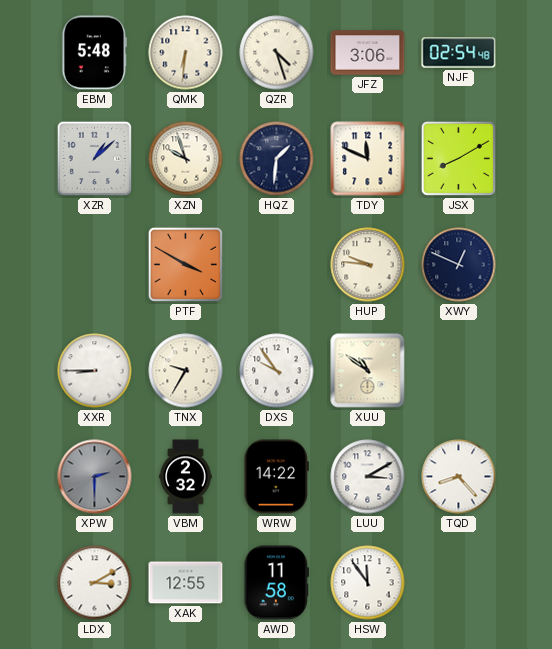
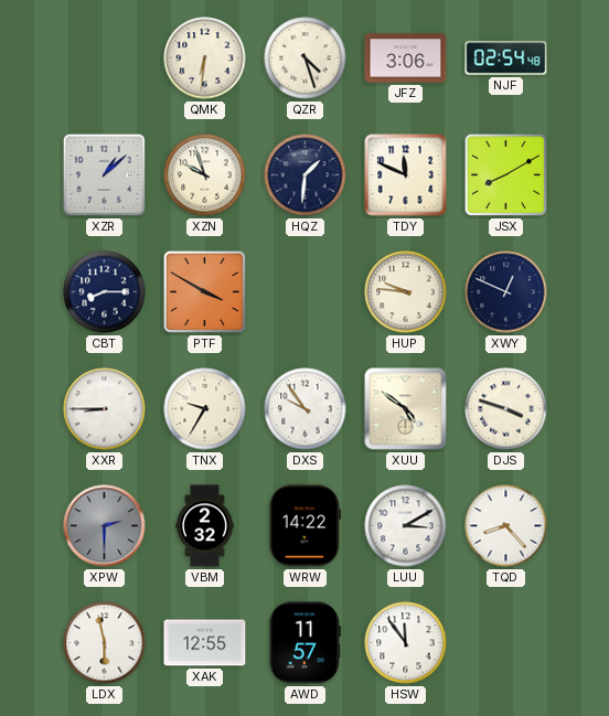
EBM: 5:48 -> none
CBT: none -> 8:15
XUU: 10:51 -> 4:51
DJS: none -> 3:48
LDX: 3:10 -> 5:58
AWD: 11:58 -> 11:57
